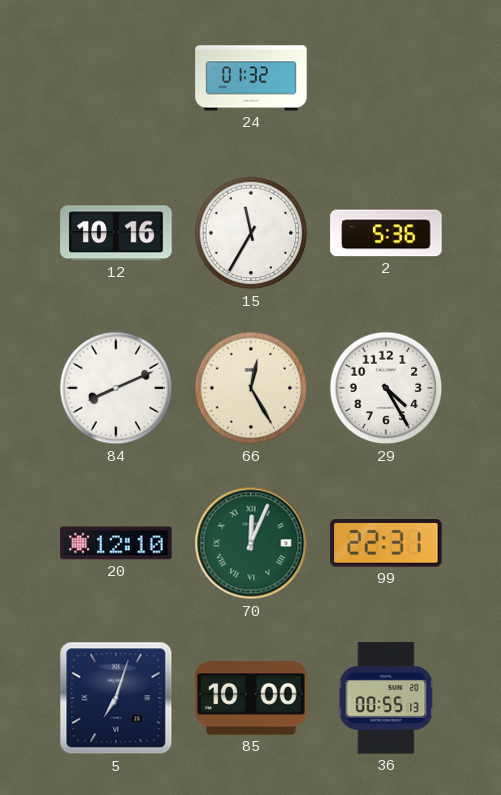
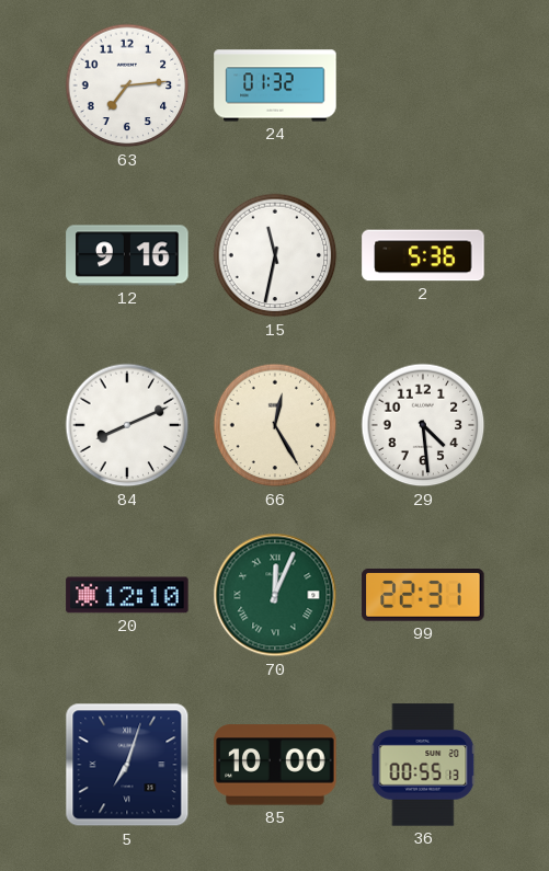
63: none -> 7:14
12: 10:16 -> 9:16
15: 11:35 -> 11:32
29: 4:25 -> 4:29
